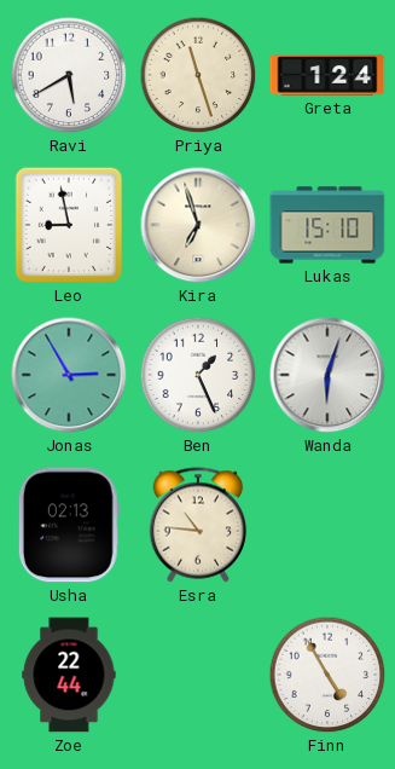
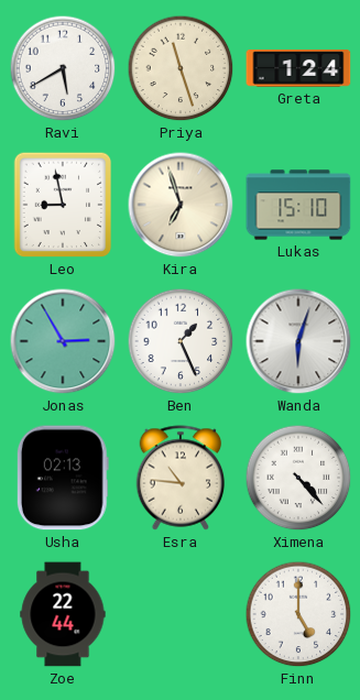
Ximena: none -> 4:23
Finn: 4:55 -> 5:00
